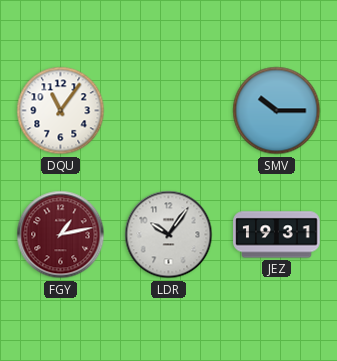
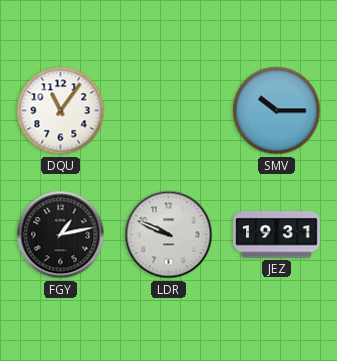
FGY dial: burgundy -> black
LDR: 10:06 -> 9:49
